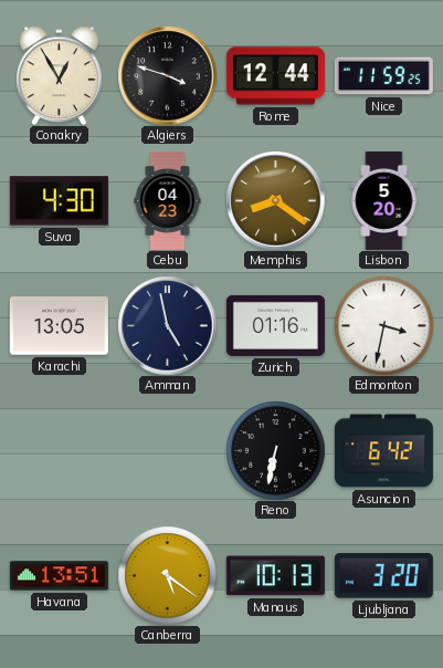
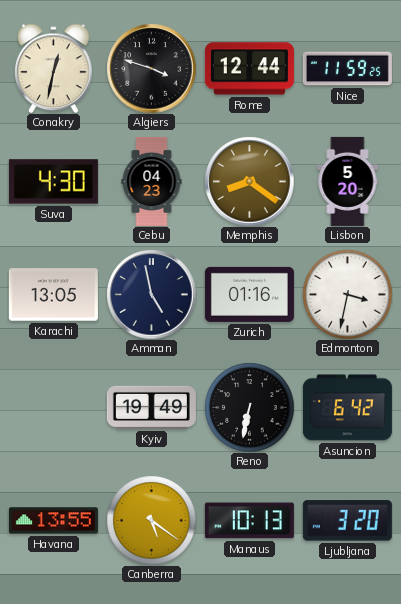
Conakry: 12:55 -> 12:32
Kyiv: none -> 19:49
Havana: 13:51 -> 13:55
